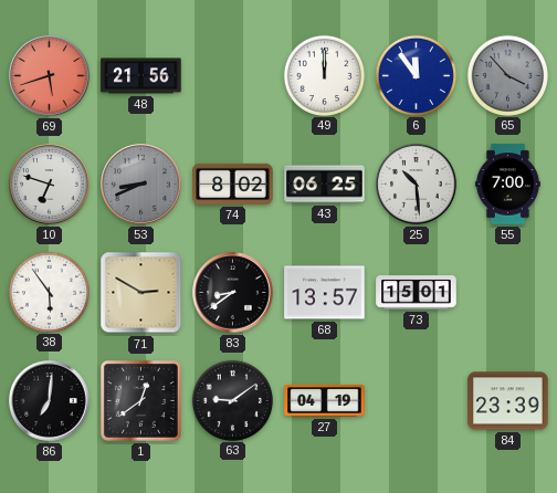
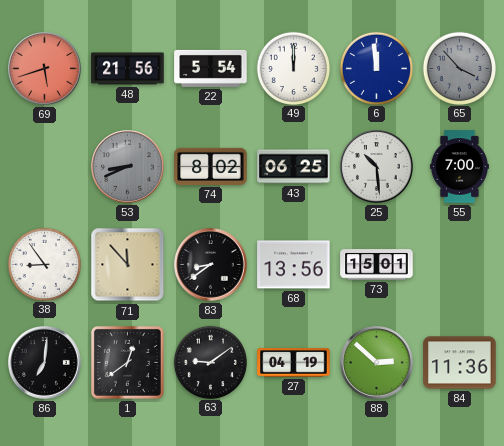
22: none -> 5:54
6: 11:54 -> 11:59
10: 6:48 -> none
38: 5:54 -> 8:54
71: 2:50 -> 11:53
68: 13:57 -> 13:56
88: none -> 2:52
84: 23:39 -> 11:36
